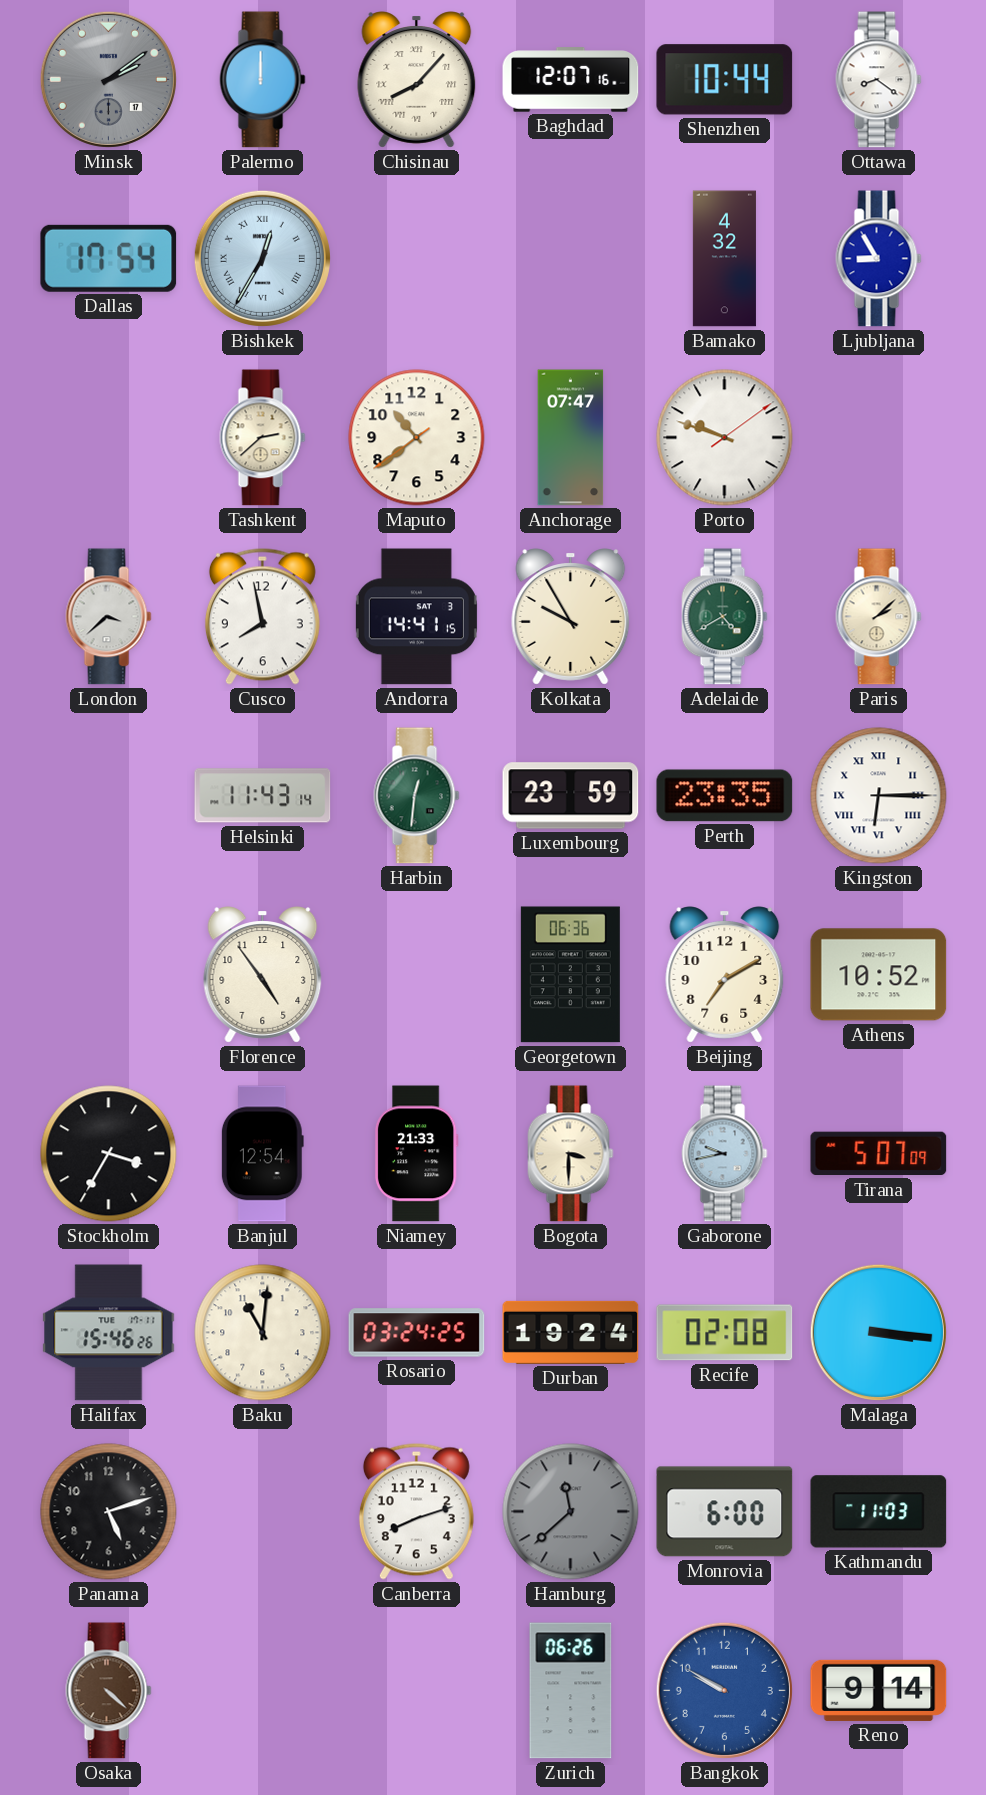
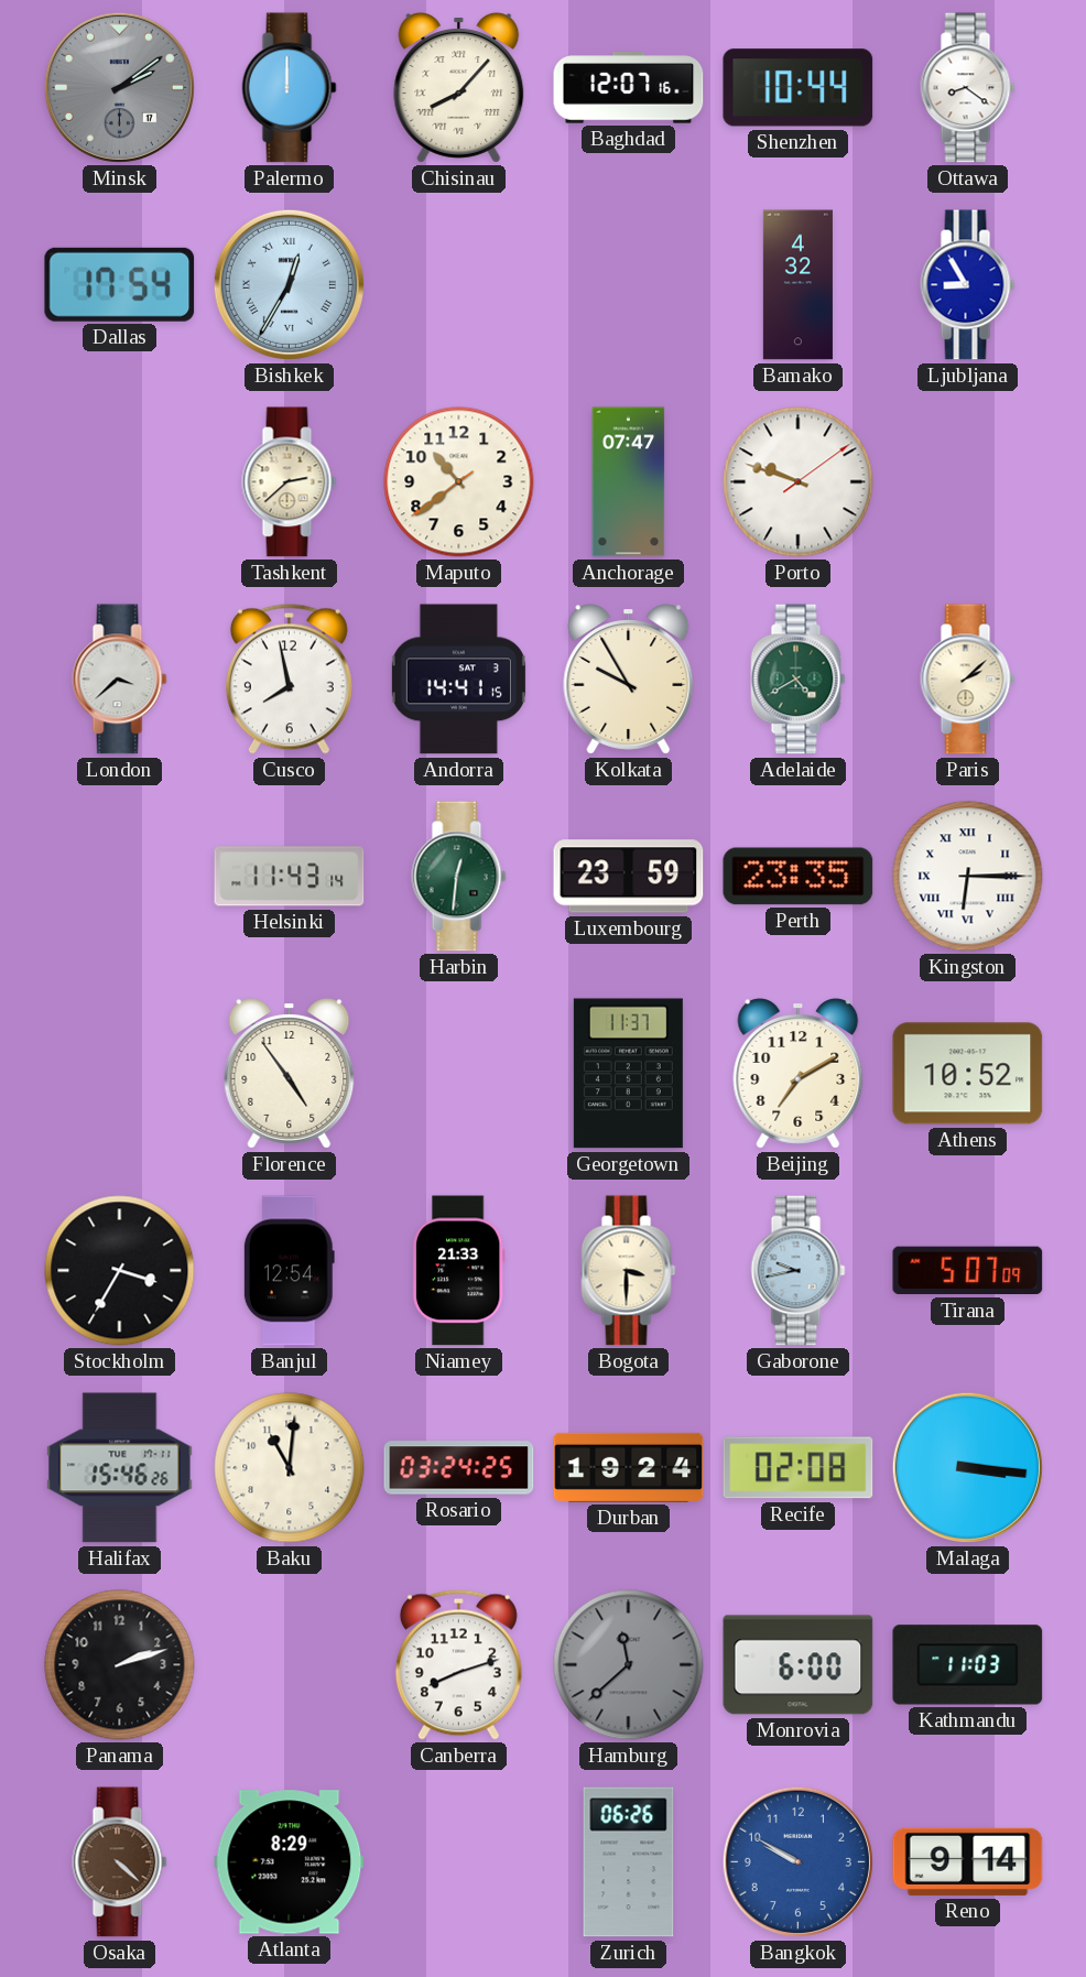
Georgetown: 06:36 -> 11:37
Panama: 5:12 -> 2:12
Atlanta: none -> 8:29
